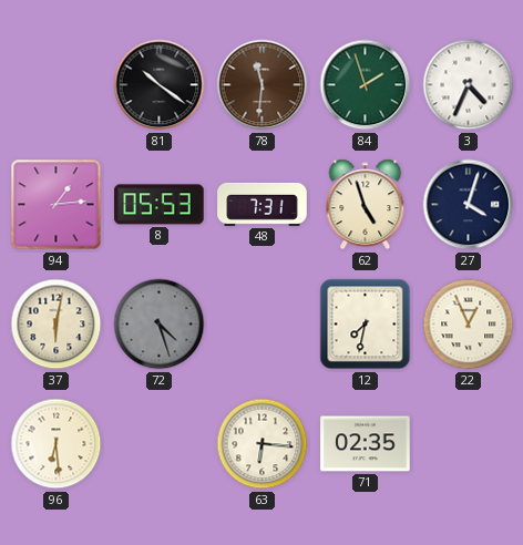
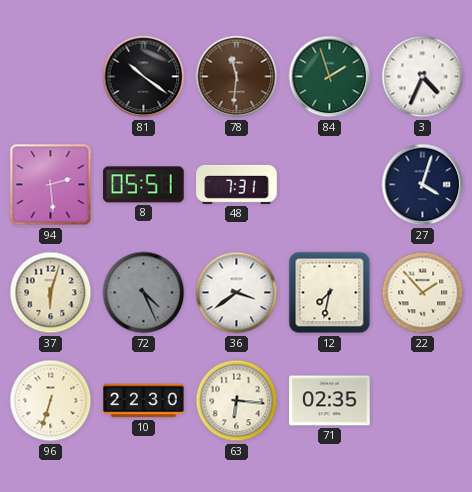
94: 1:14 -> 2:29
8: 05:53 -> 05:51
62: 4:57 -> none
37: 6:02 -> 6:03
72: 4:27 -> 4:26
36: none -> 3:39
22: 12:56 -> 1:53
96: 6:29 -> 6:33
10: none -> 22:30
